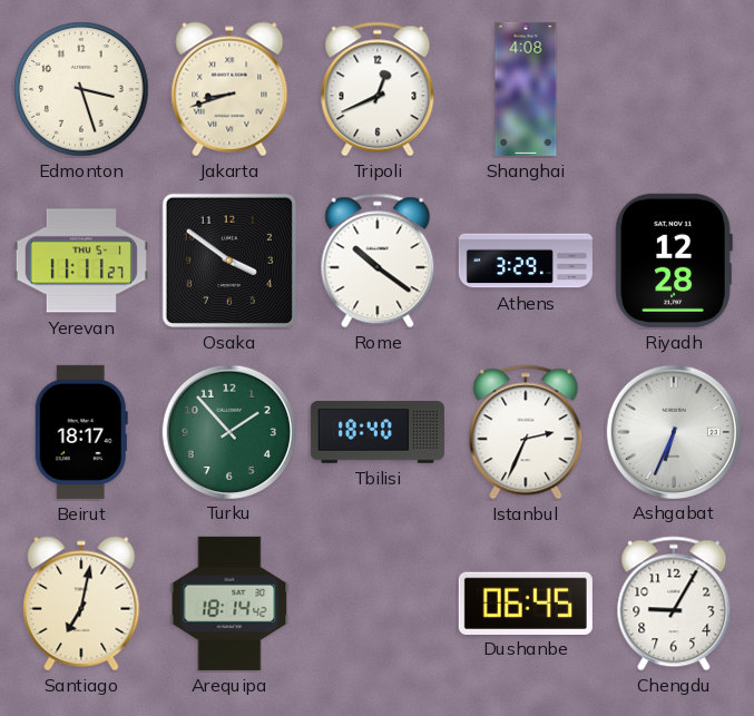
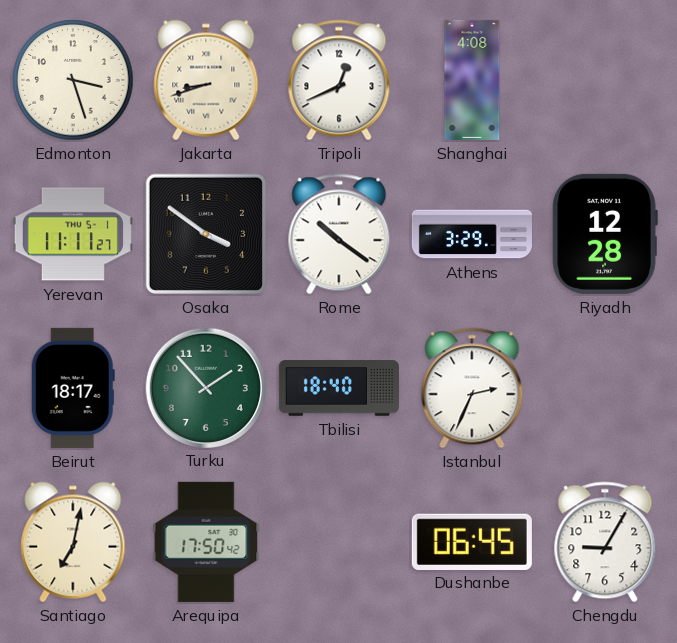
Ashgabat: 6:34 -> none
Arequipa: 18:14 -> 17:50
